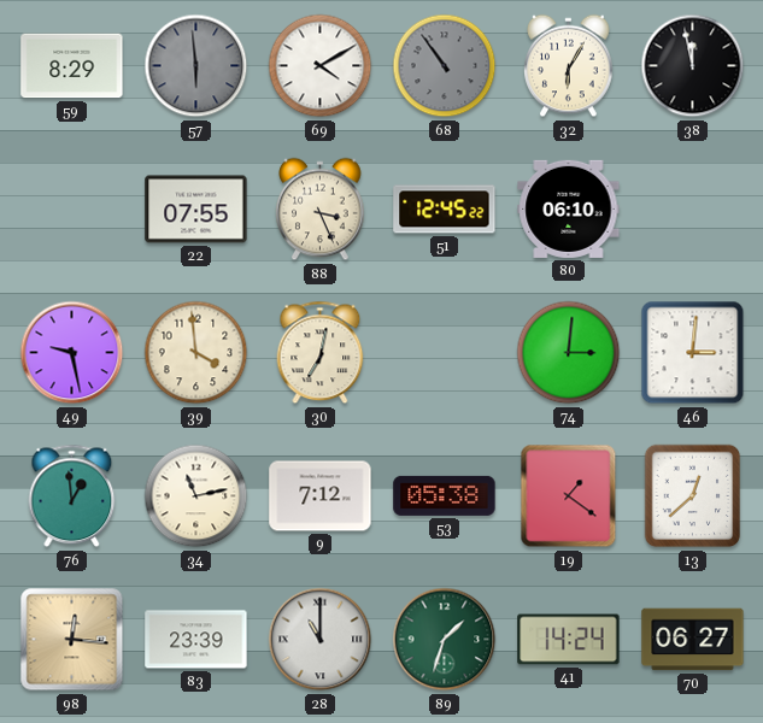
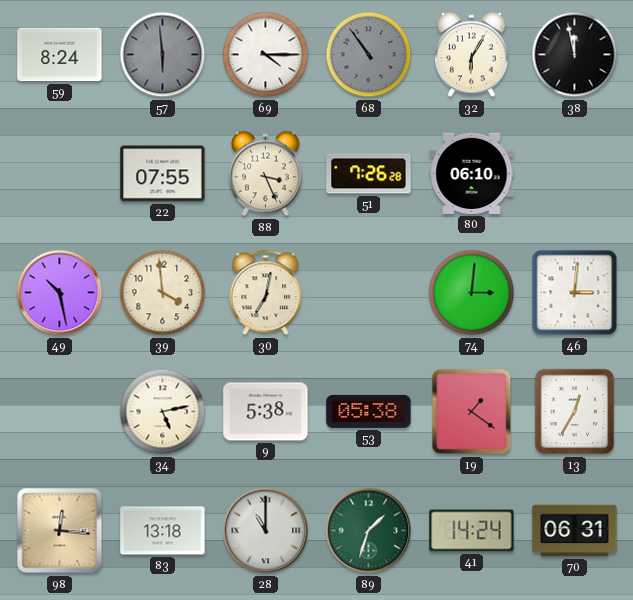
59: 8:29 -> 8:24
69: 4:10 -> 4:15
51: 12:45 -> 7:26
49: 9:28 -> 10:28
76: 12:59 -> none
34: 11:13 -> 5:13
9: 7:12 -> 5:38
13: 12:38 -> 12:35
83: 23:39 -> 13:18
70: 06:27 -> 06:31
